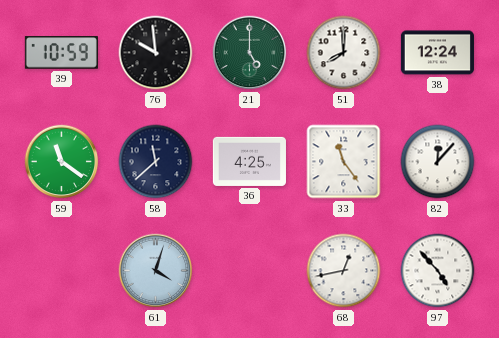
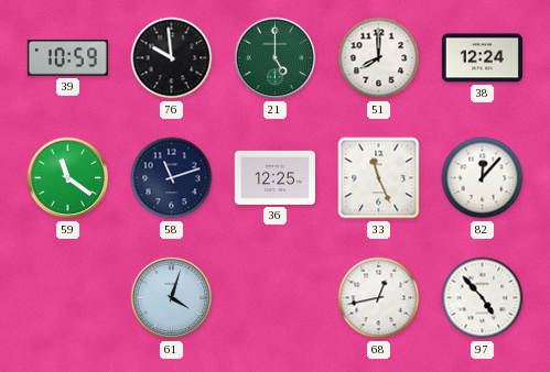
58: 11:38 -> 11:12
36: 4:25 -> 12:25
33: 11:24 -> 11:26
